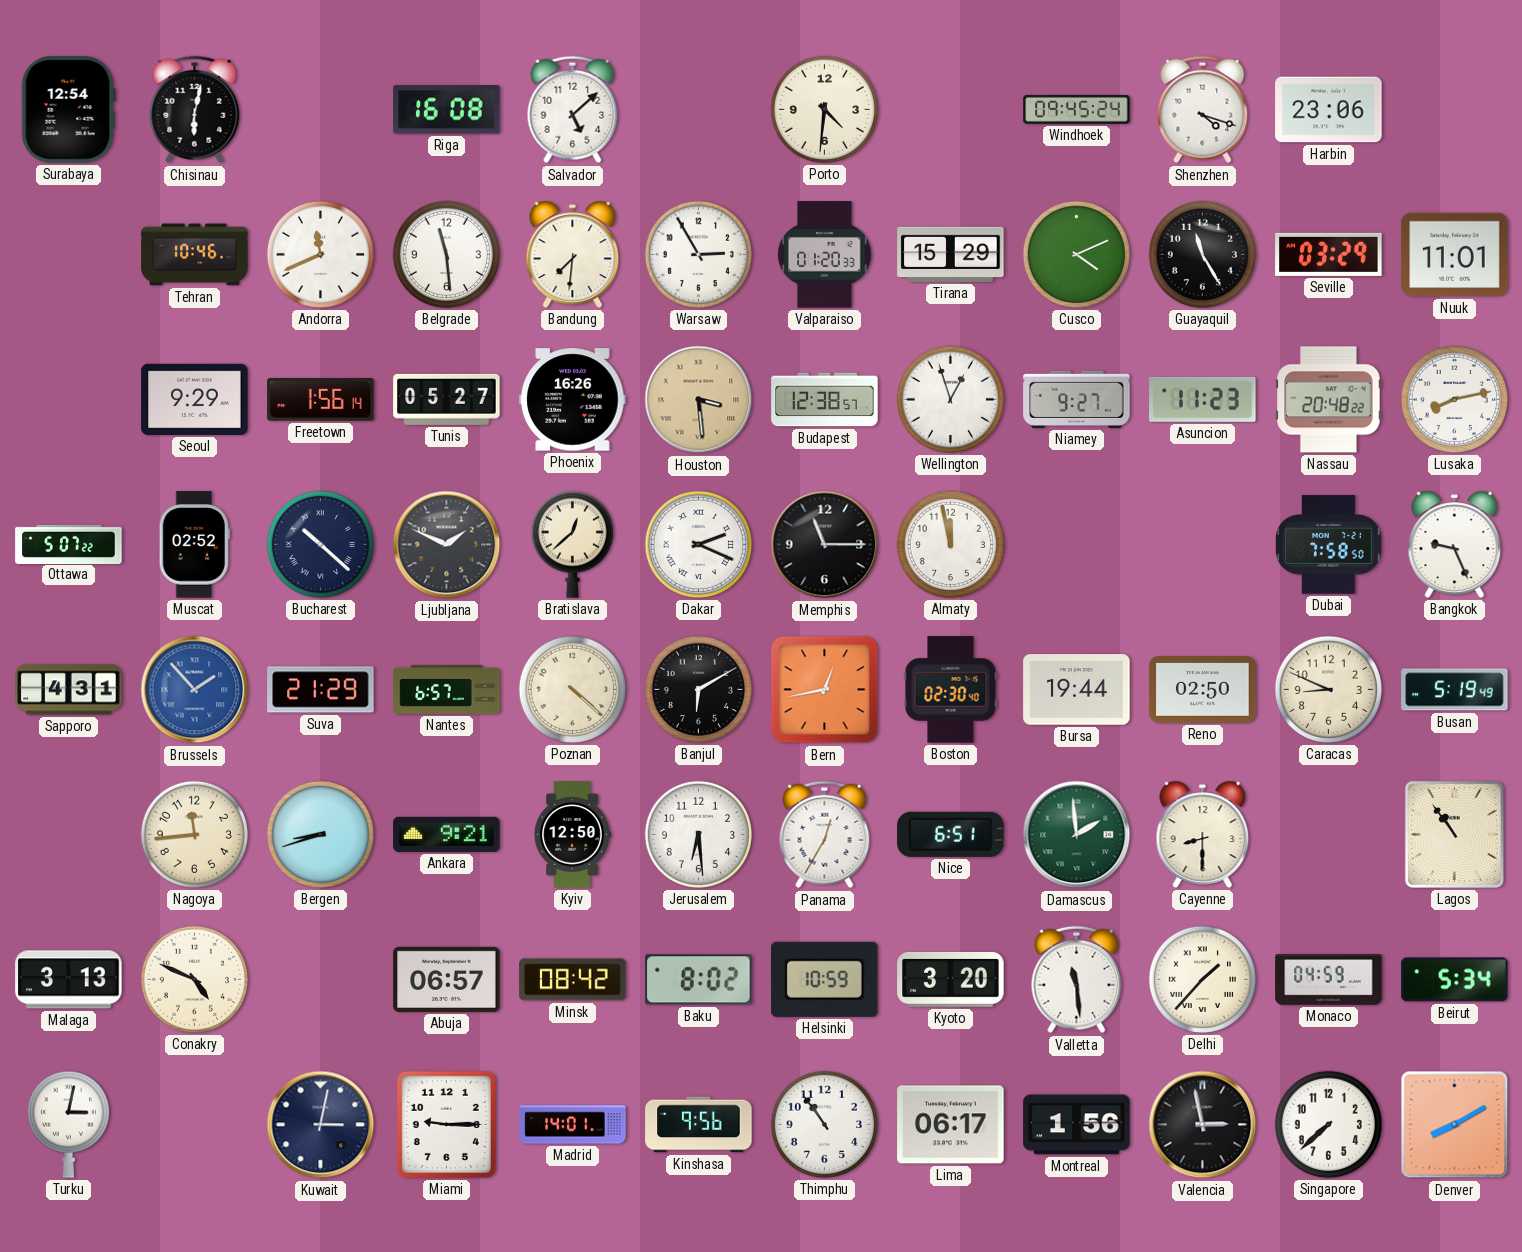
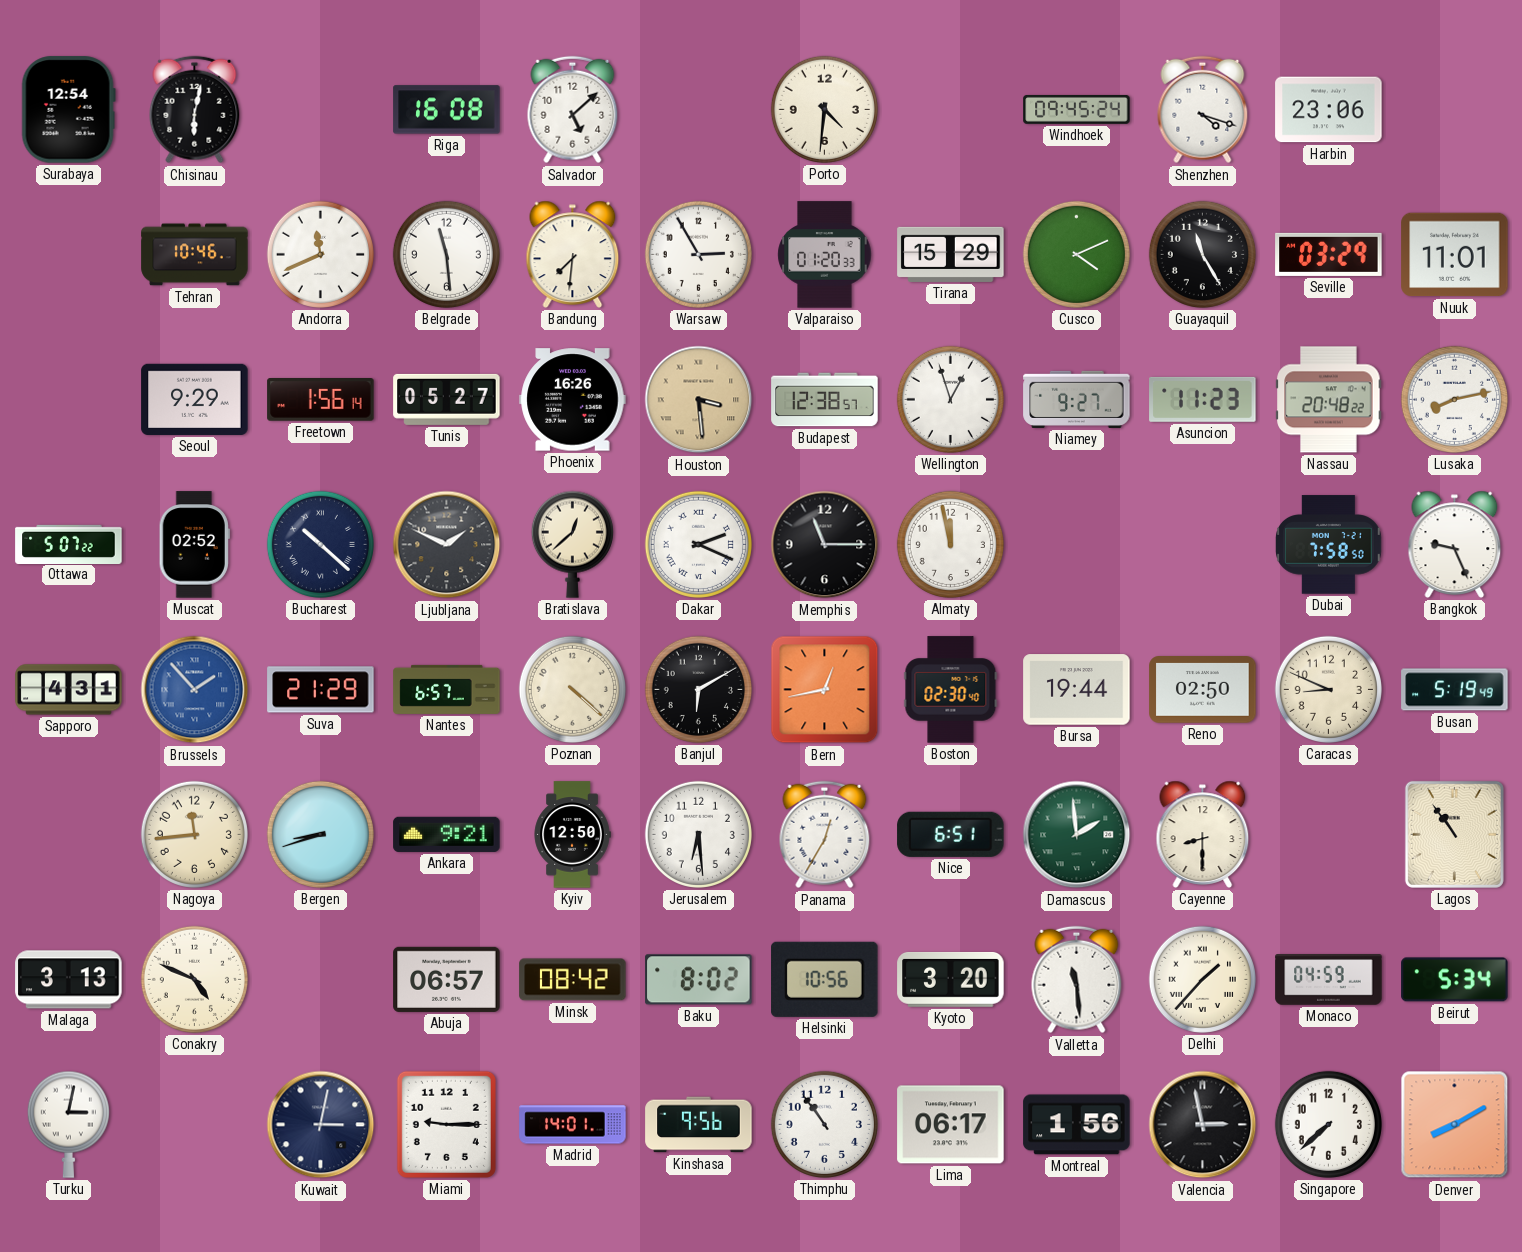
Helsinki: 10:59 -> 10:56
